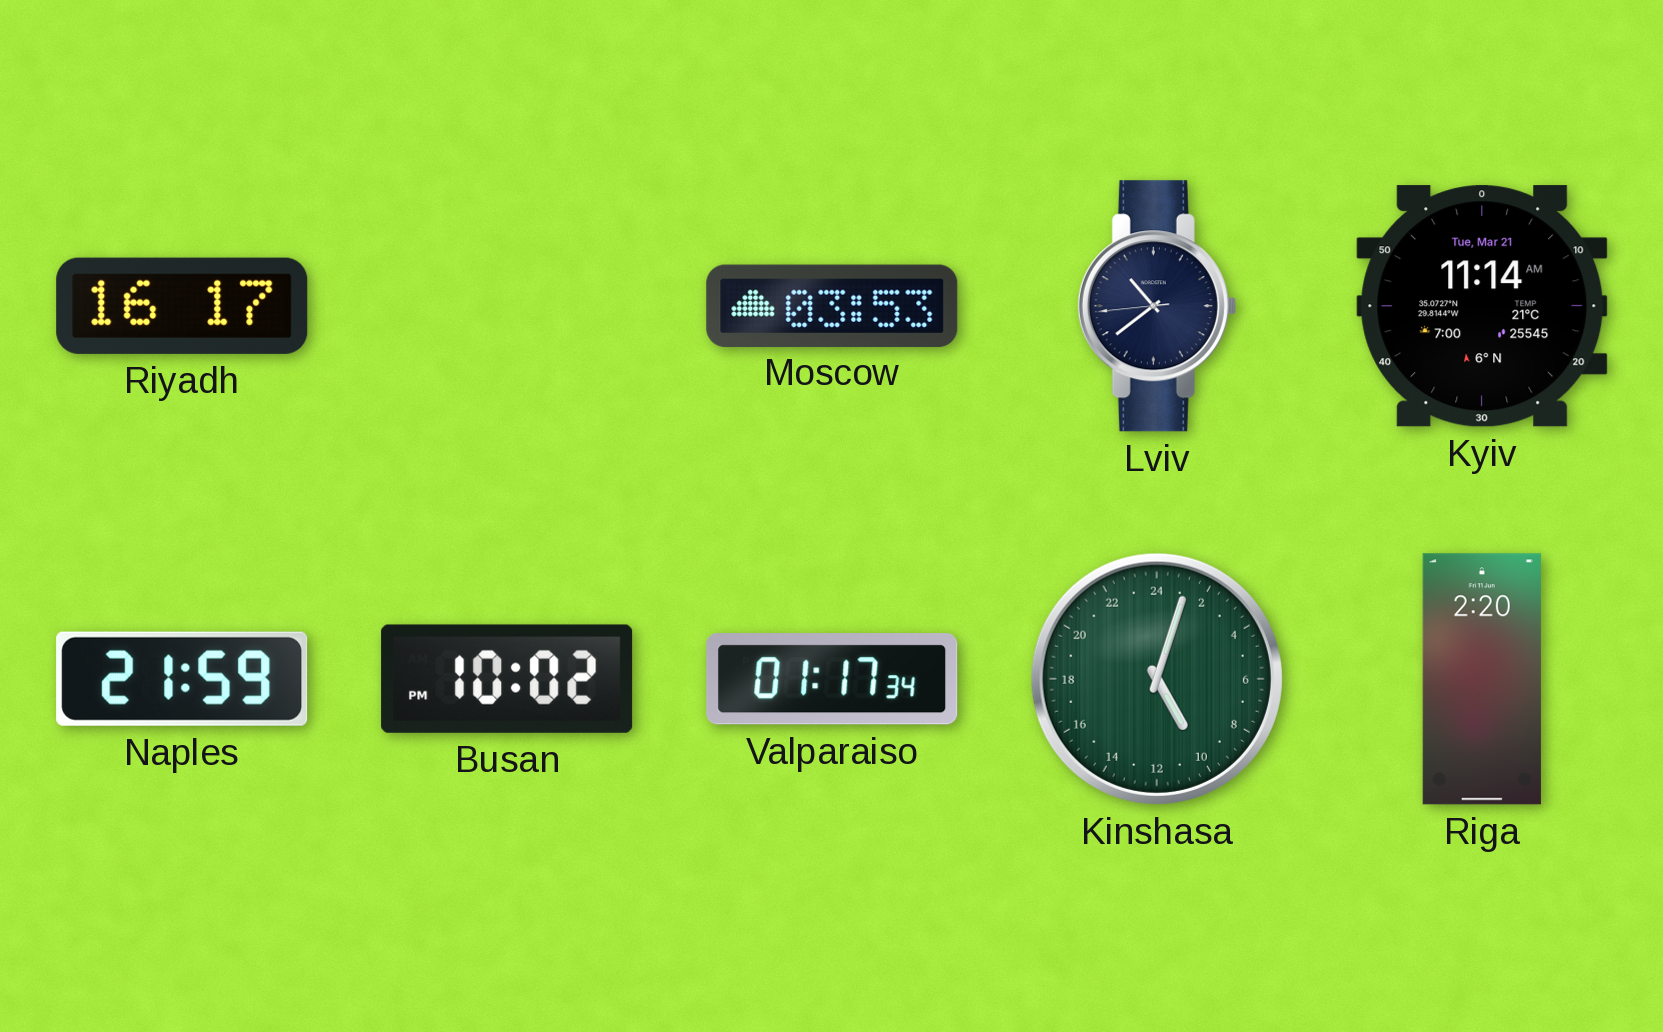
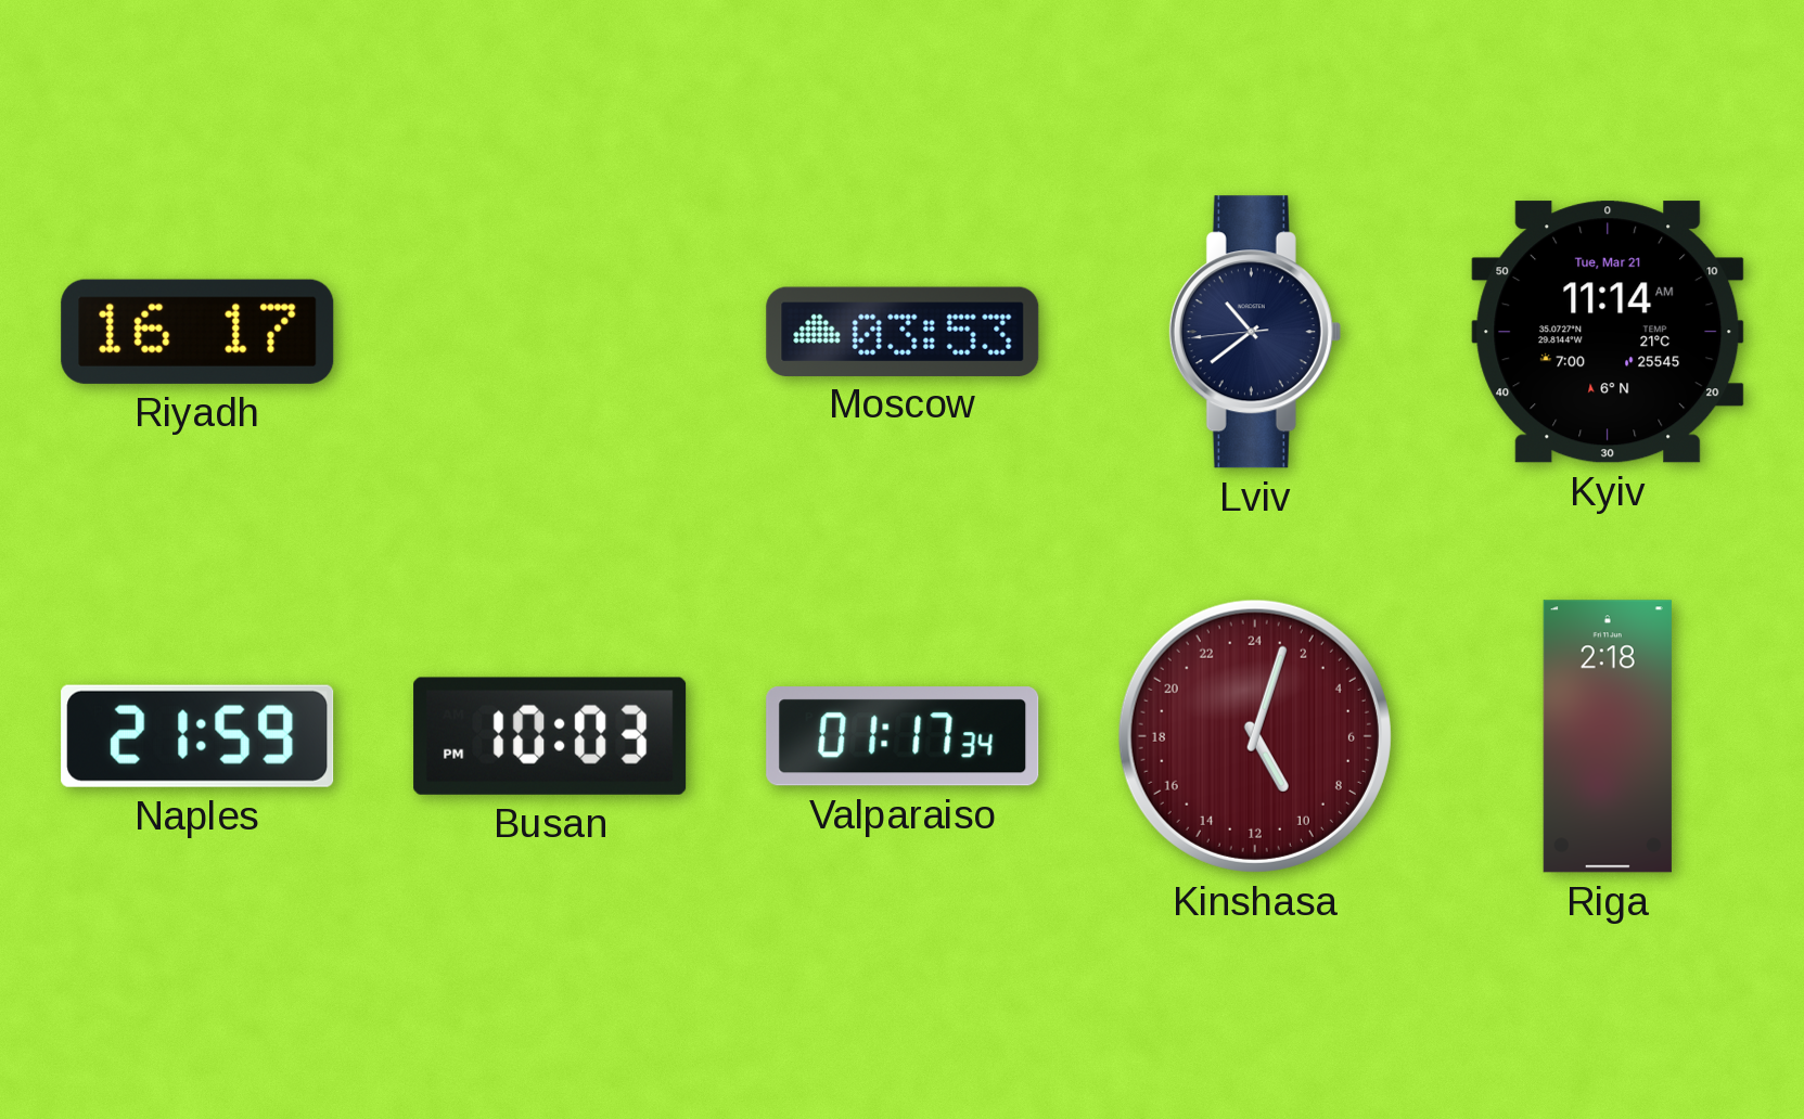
Busan: 10:02 -> 10:03
Kinshasa dial: green -> burgundy
Riga: 2:20 -> 2:18
